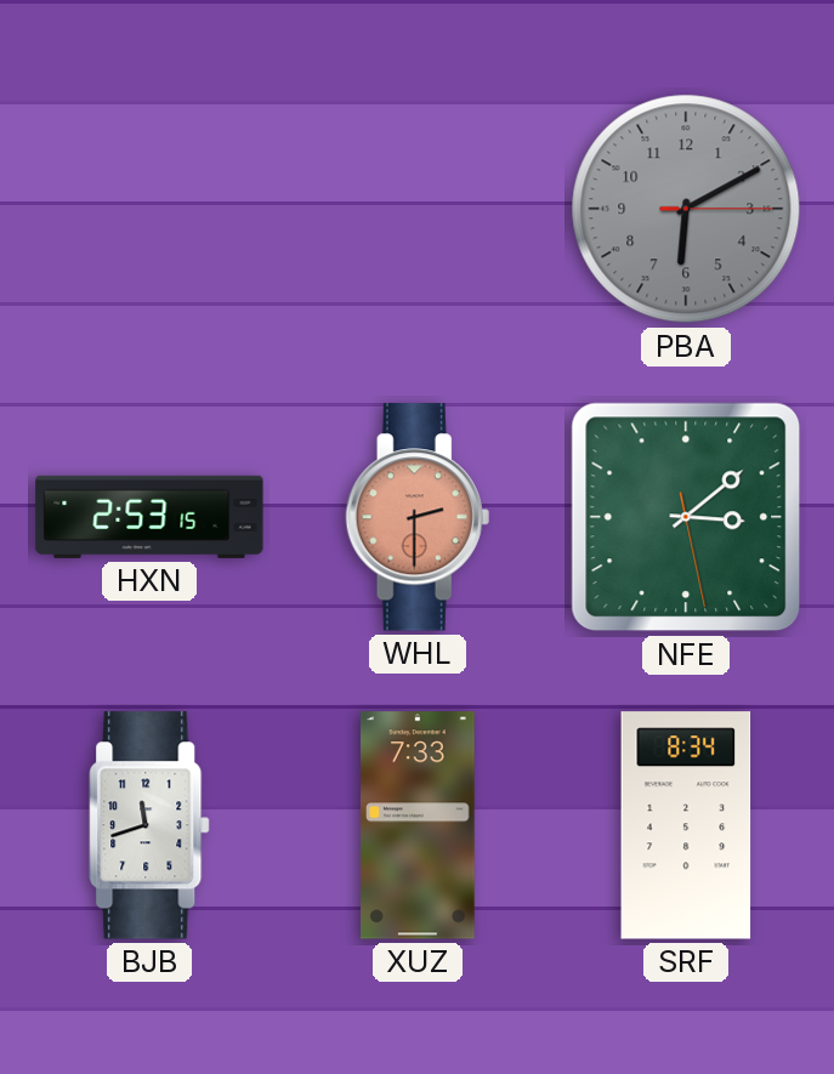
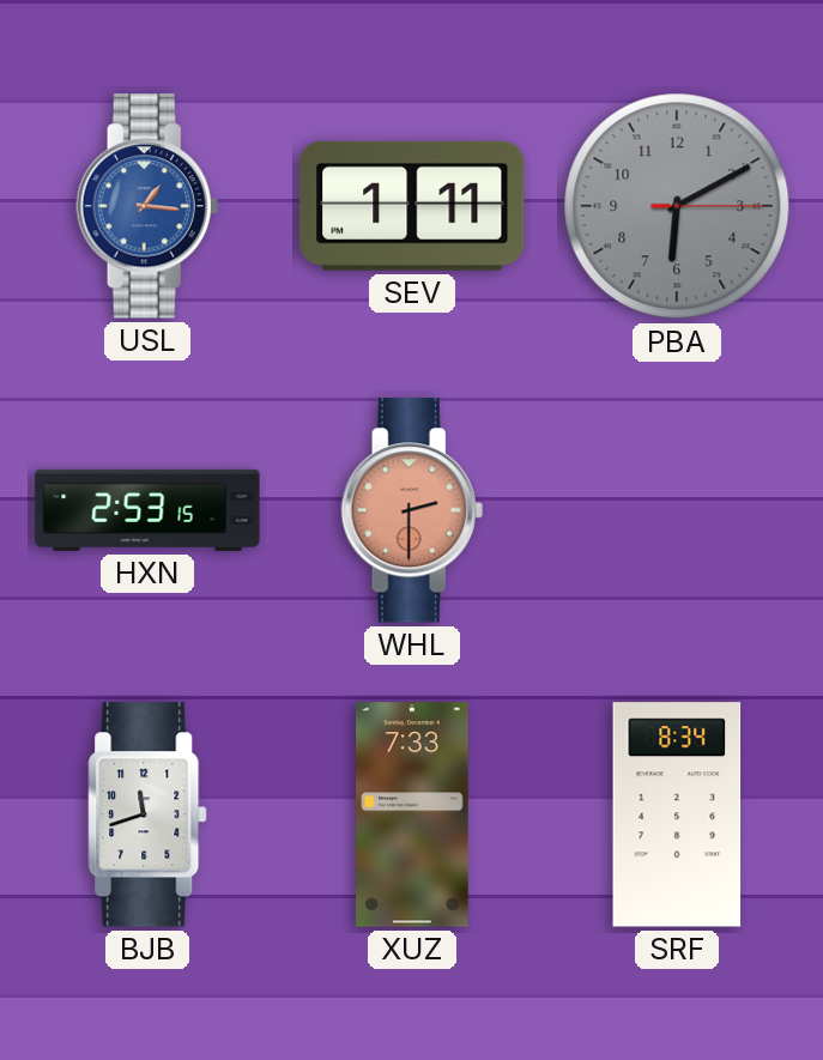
USL: none -> 1:16
SEV: none -> 1:11
NFE: 3:08 -> none
